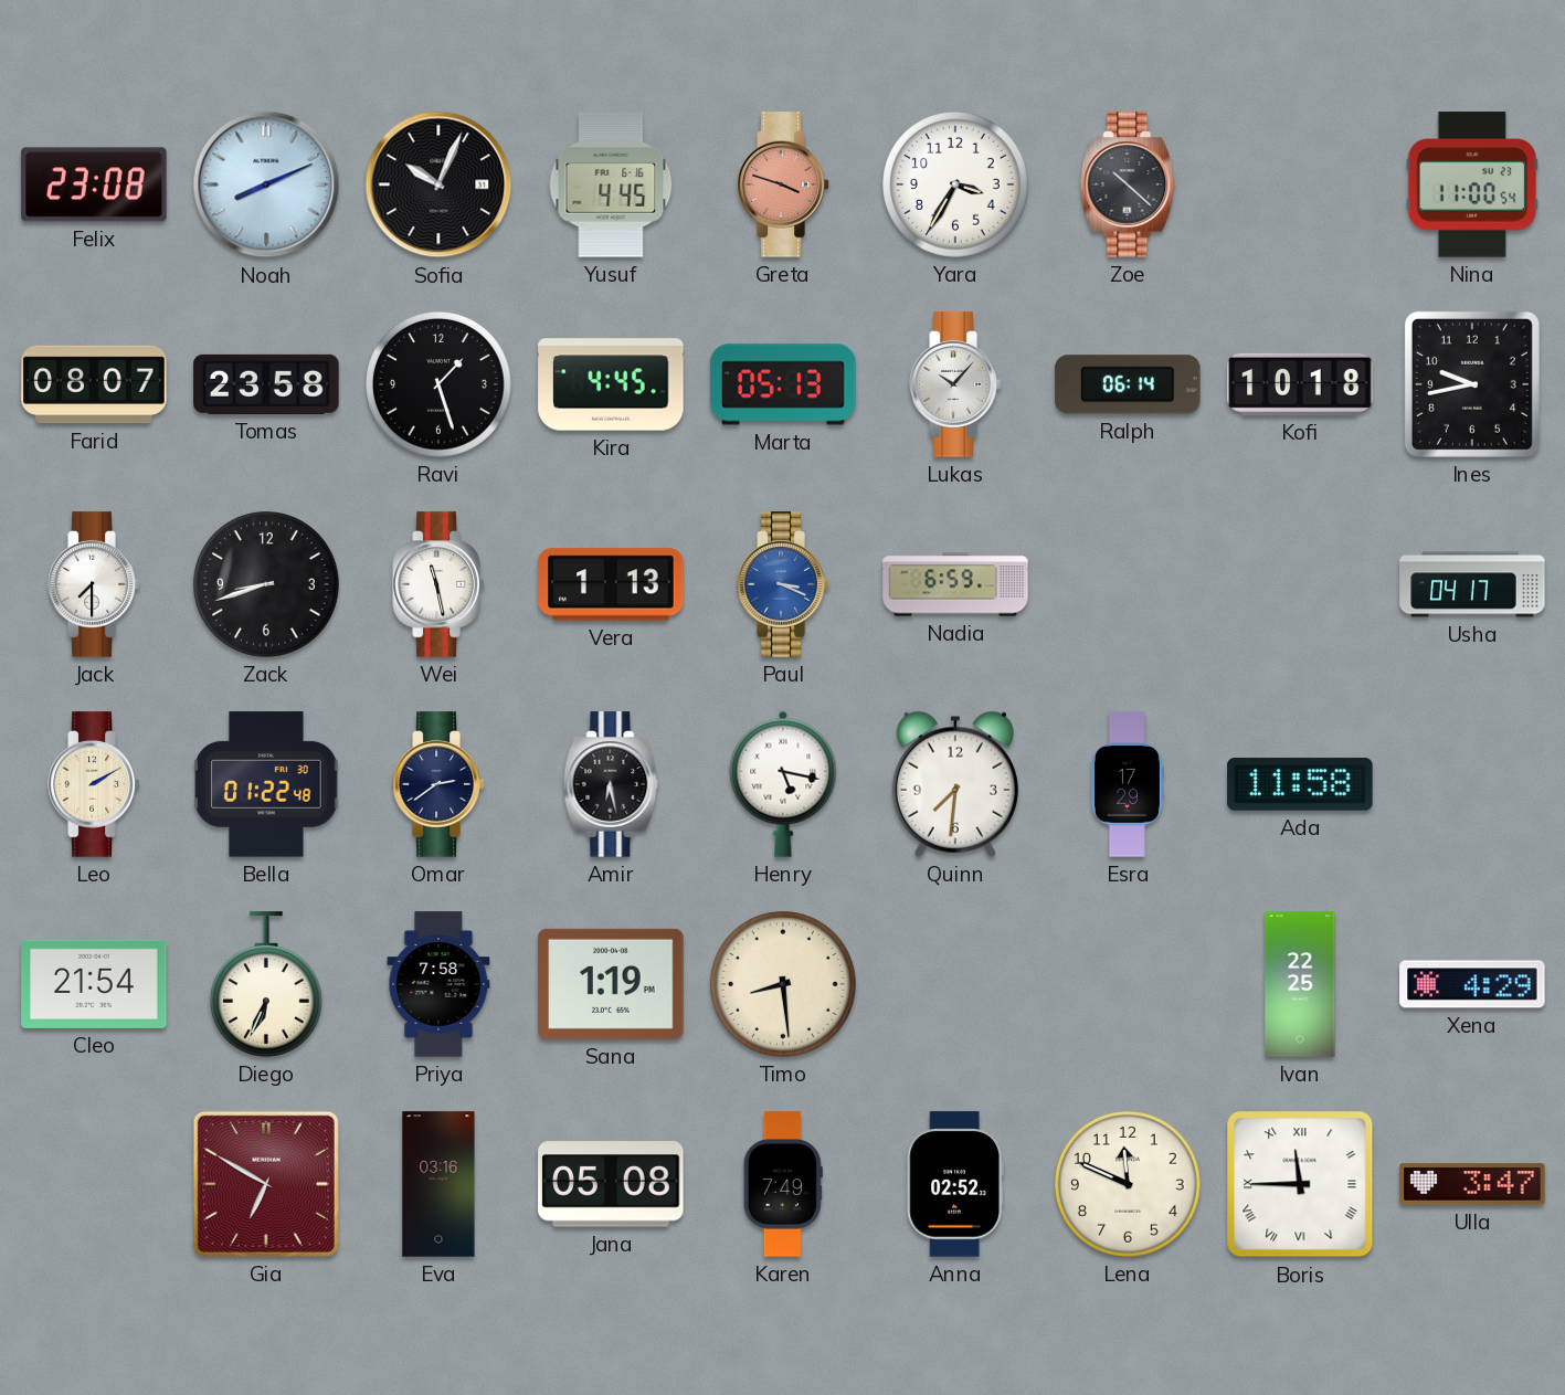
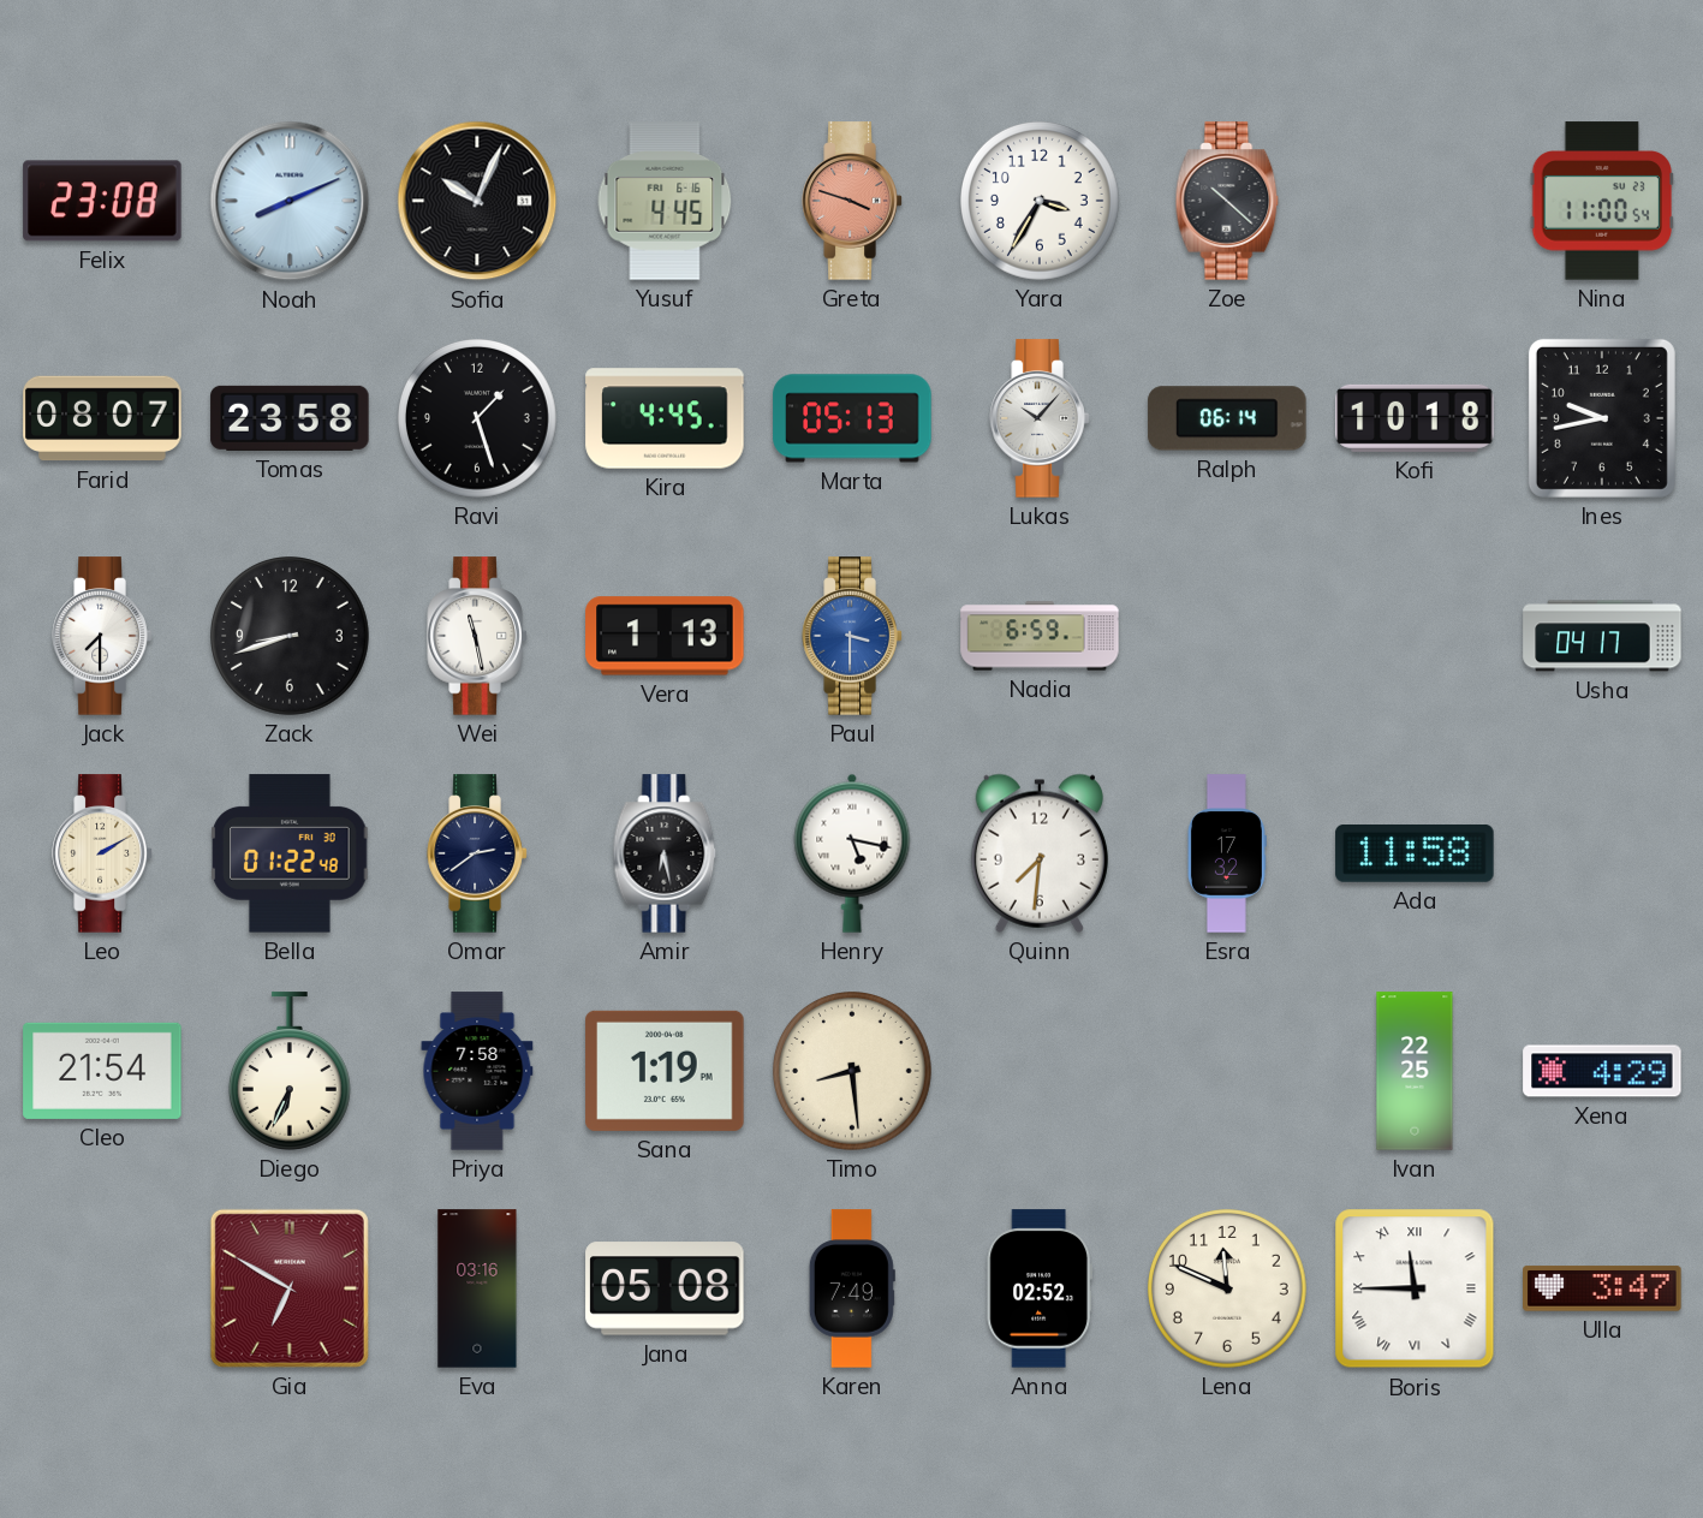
Paul: 3:19 -> 3:30
Esra: 17:29 -> 17:32
